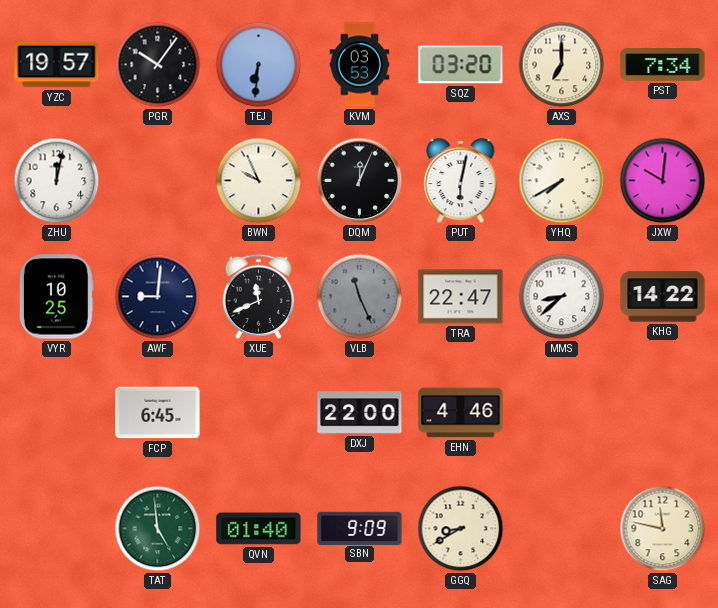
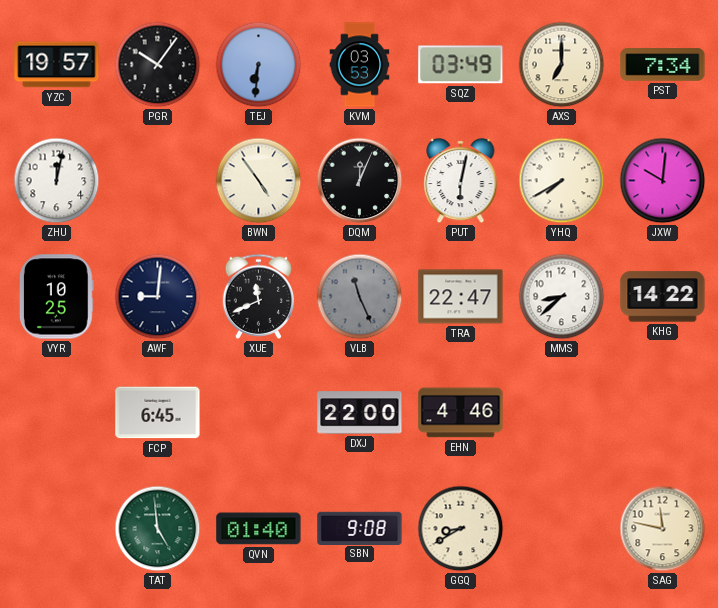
SQZ: 03:20 -> 03:49
BWN: 9:56 -> 4:54
SBN: 9:09 -> 9:08
